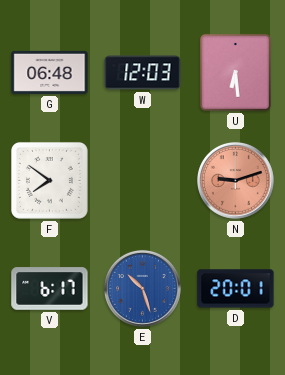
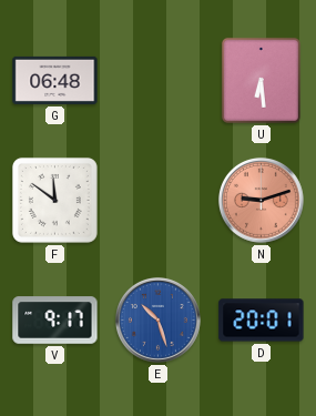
W: 12:03 -> none
F: 7:51 -> 11:51
V: 6:17 -> 9:17
